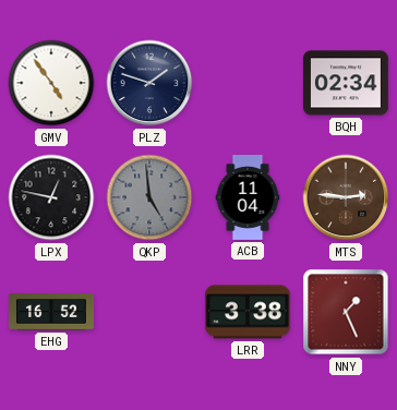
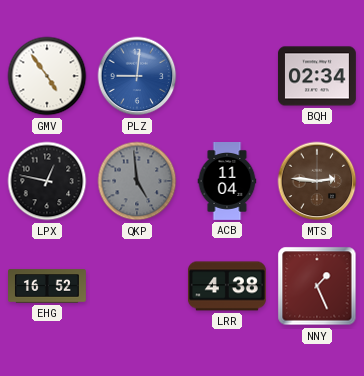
PLZ: 1:48 -> 9:01
PLZ dial: navy -> blue
LRR: 3:38 -> 4:38
